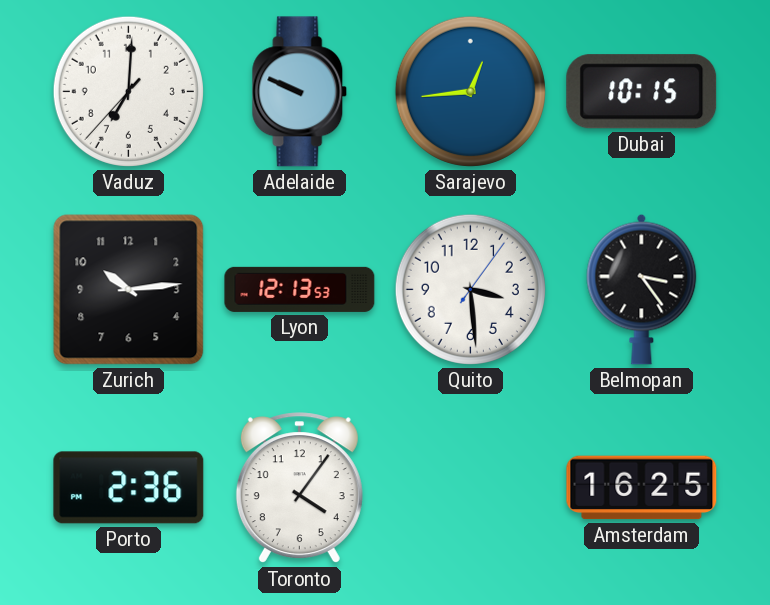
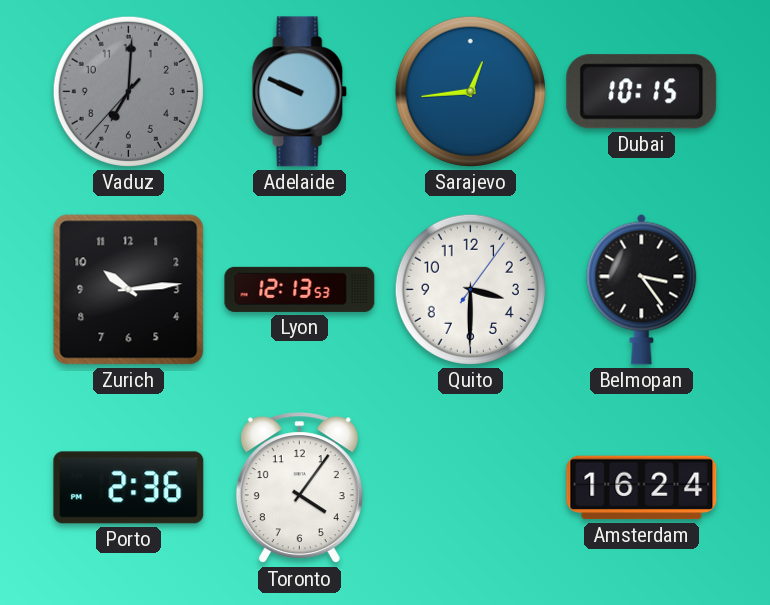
Vaduz dial: white -> grey
Quito: 3:29 -> 3:30
Amsterdam: 16:25 -> 16:24
